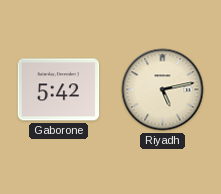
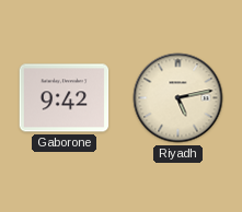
Gaborone: 5:42 -> 9:42
